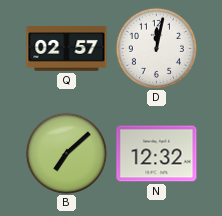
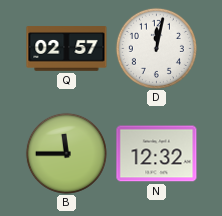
B: 7:08 -> 11:45
